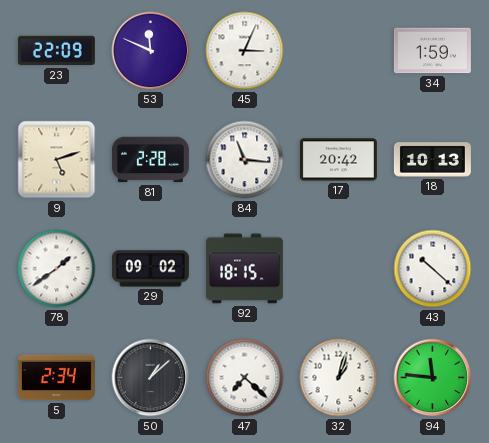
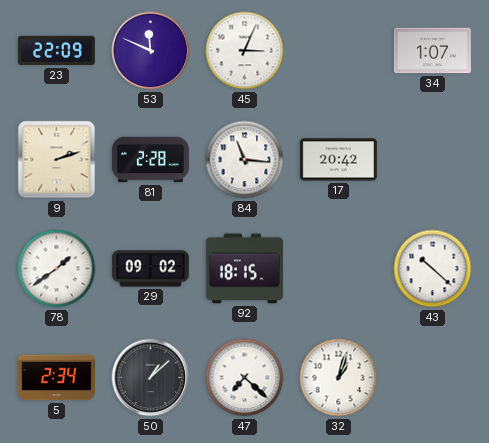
34: 1:59 -> 1:07
9: 5:12 -> 2:12
18: 10:13 -> none
94: 11:46 -> none
